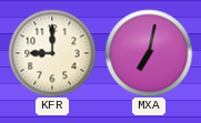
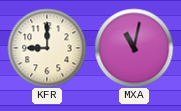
MXA: 7:02 -> 11:02
